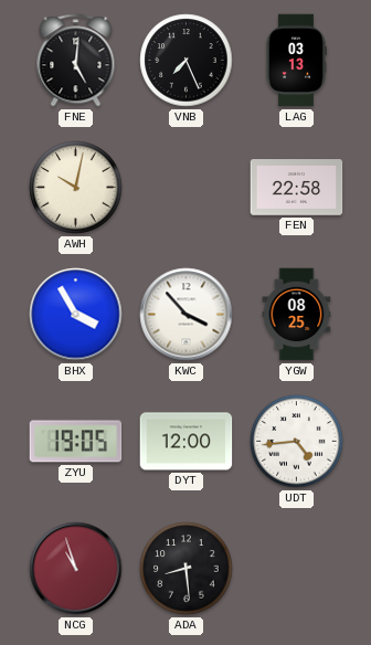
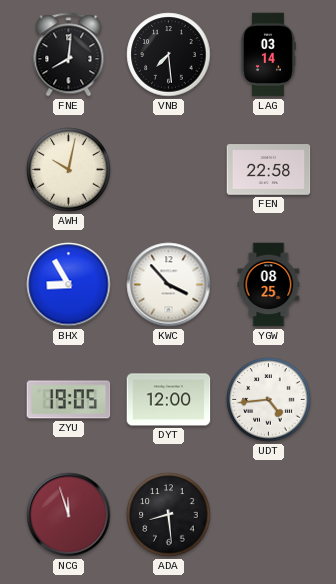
FNE: 5:01 -> 8:01
VNB: 7:26 -> 7:29
LAG: 03:13 -> 03:14
BHX: 3:55 -> 8:55
NCG: 10:57 -> 11:57
